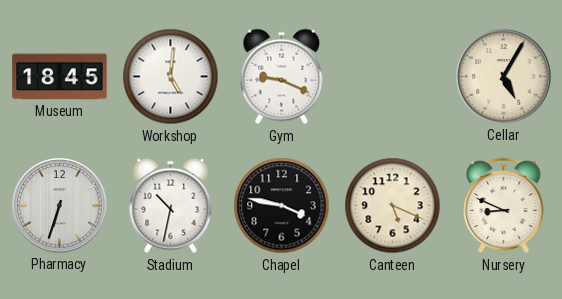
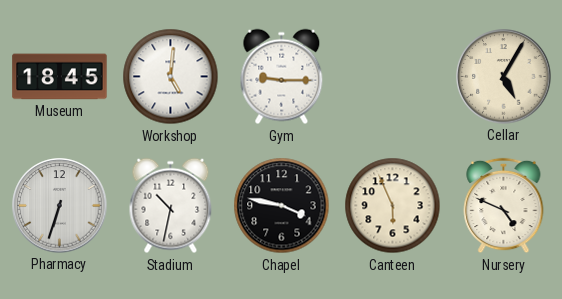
Gym: 9:19 -> 9:15
Canteen: 5:19 -> 5:56
Nursery: 8:49 -> 4:49
